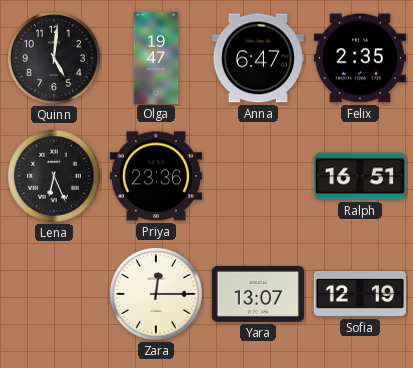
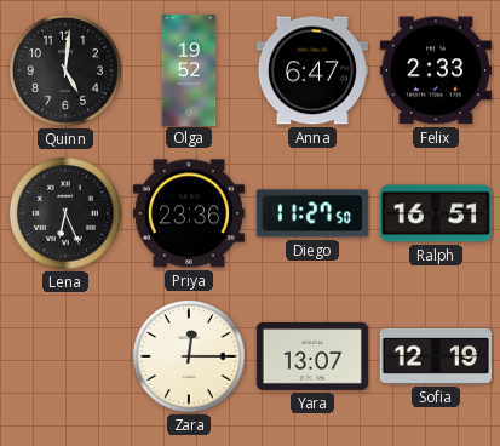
Olga: 19:47 -> 19:52
Felix: 2:35 -> 2:33
Diego: none -> 11:27
